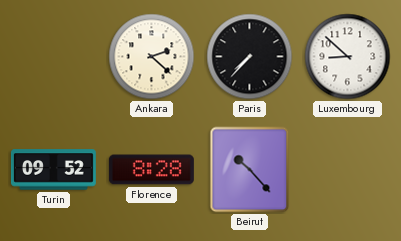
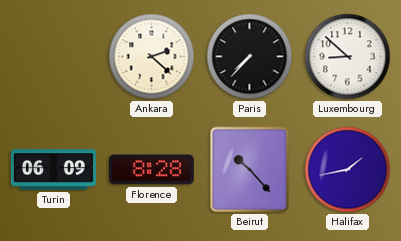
Turin: 09:52 -> 06:09
Halifax: none -> 1:43
